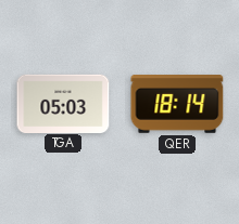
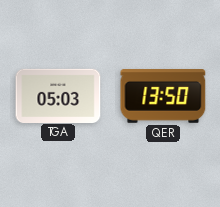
QER: 18:14 -> 13:50
